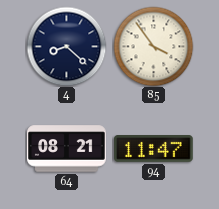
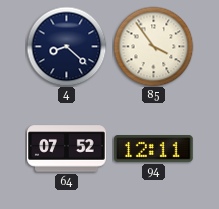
64: 08:21 -> 07:52
94: 11:47 -> 12:11
